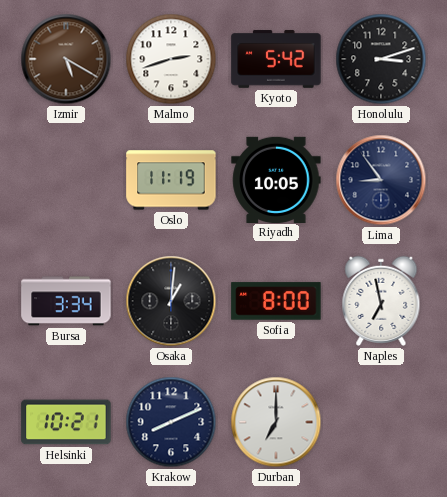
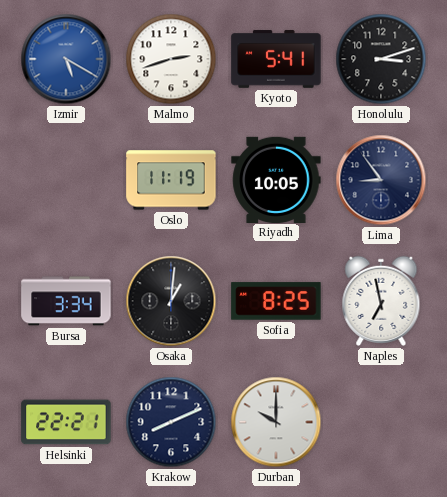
Izmir dial: brown -> blue
Kyoto: 5:42 -> 5:41
Sofia: 8:00 -> 8:25
Helsinki: 10:21 -> 22:21
Durban: 7:00 -> 10:00
